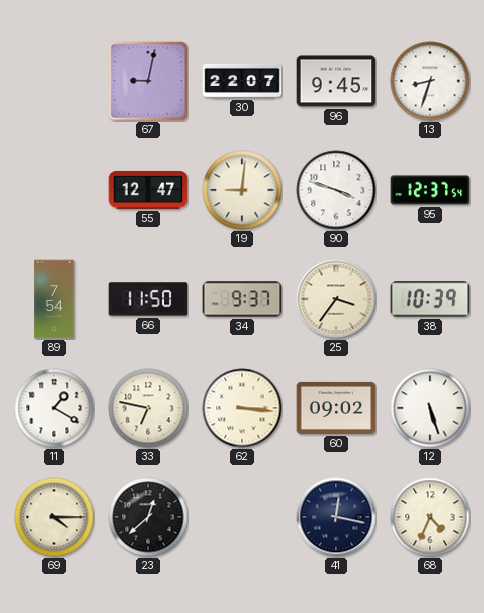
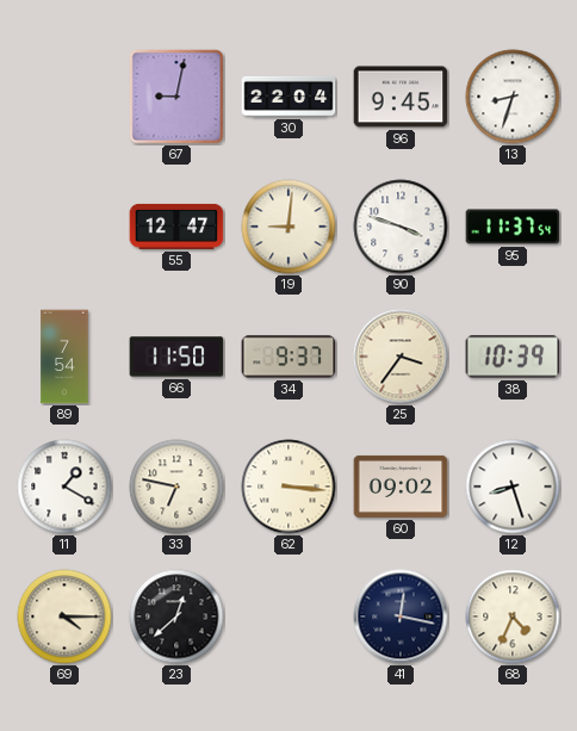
30: 22:07 -> 22:04
95: 12:37 -> 11:37
12: 5:27 -> 8:27
